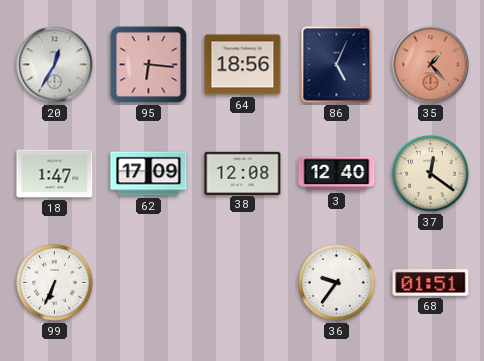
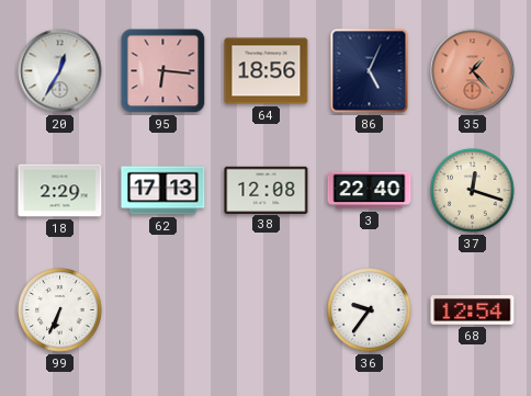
18: 1:47 -> 2:29
62: 17:09 -> 17:13
3: 12:40 -> 22:40
37: 12:21 -> 12:18
68: 01:51 -> 12:54
